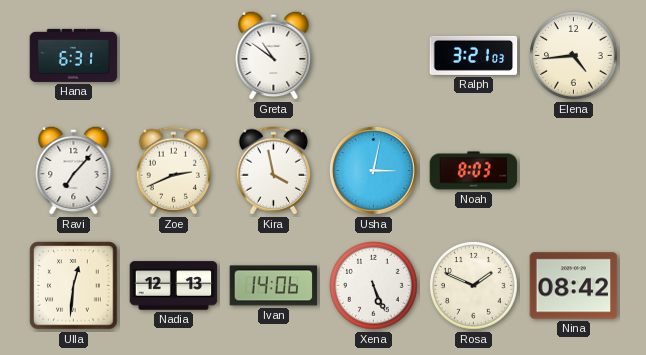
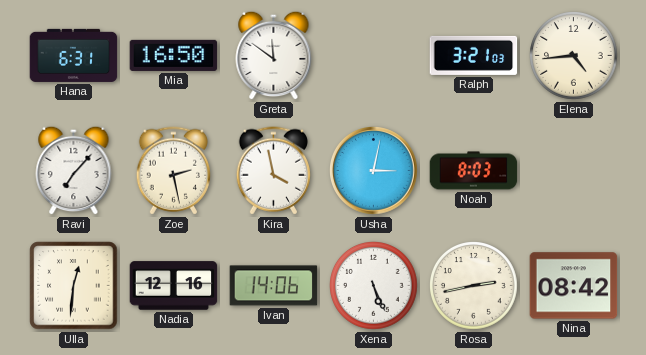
Mia: none -> 16:50
Greta: 10:51 -> 11:51
Zoe: 2:41 -> 2:28
Nadia: 12:13 -> 12:16
Rosa: 1:49 -> 2:43
